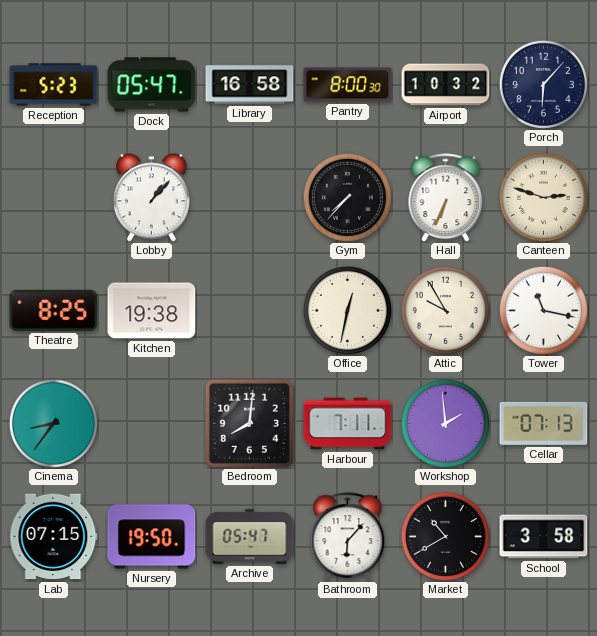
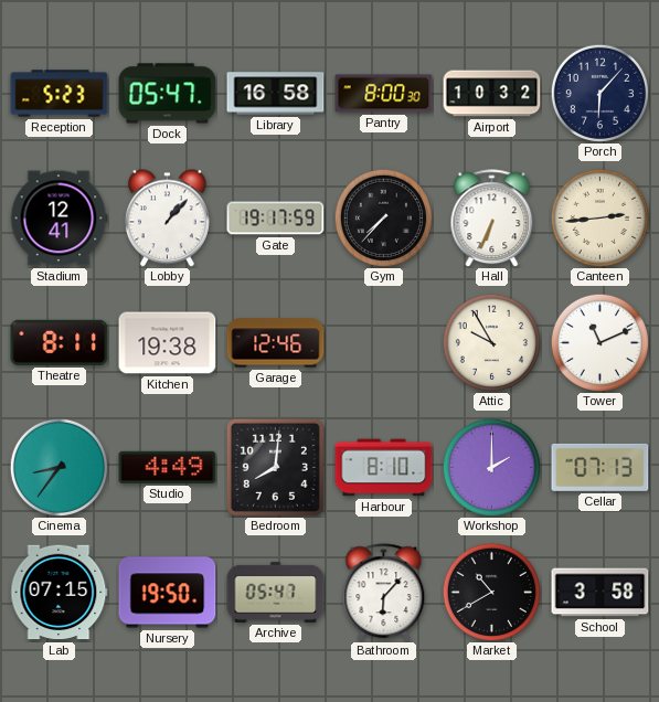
Stadium: none -> 12:41
Gate: none -> 19:17
Canteen: 2:48 -> 2:44
Theatre: 8:25 -> 8:11
Garage: none -> 12:46
Office: 12:32 -> none
Tower: 11:17 -> 11:11
Studio: none -> 4:49
Harbour: 7:11 -> 8:10
Workshop: 1:59 -> 2:00
